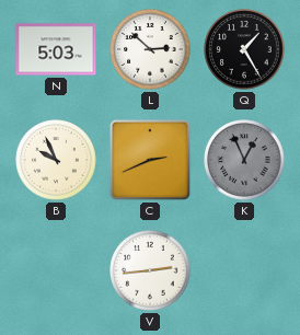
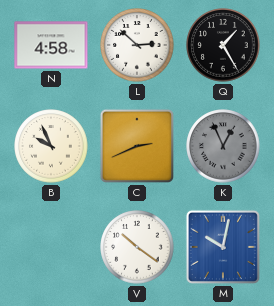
N: 5:03 -> 4:58
V: 2:44 -> 10:21
M: none -> 10:02
